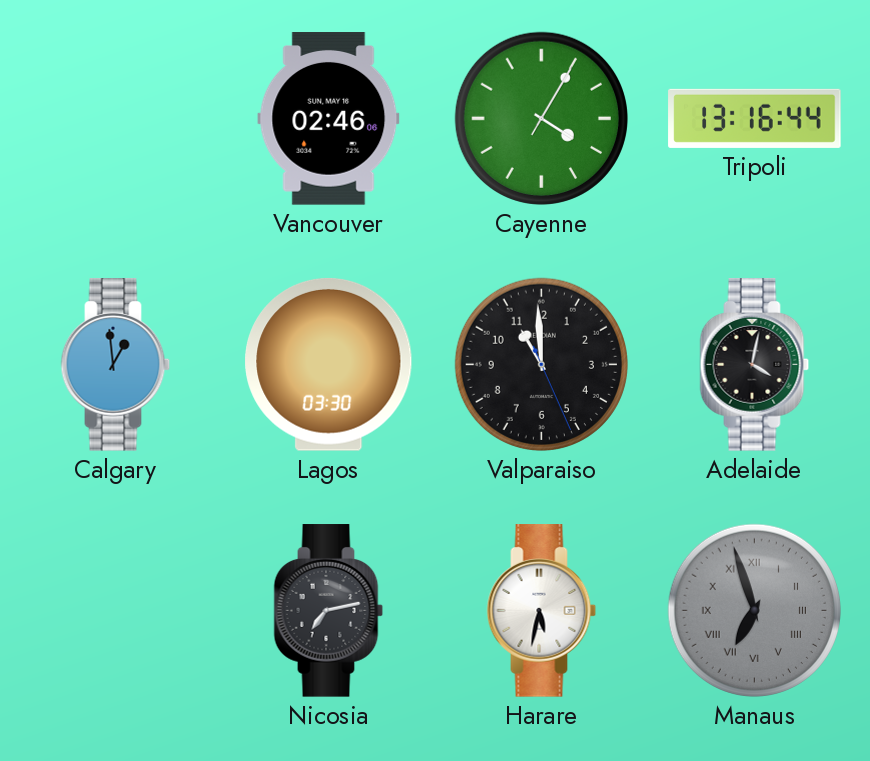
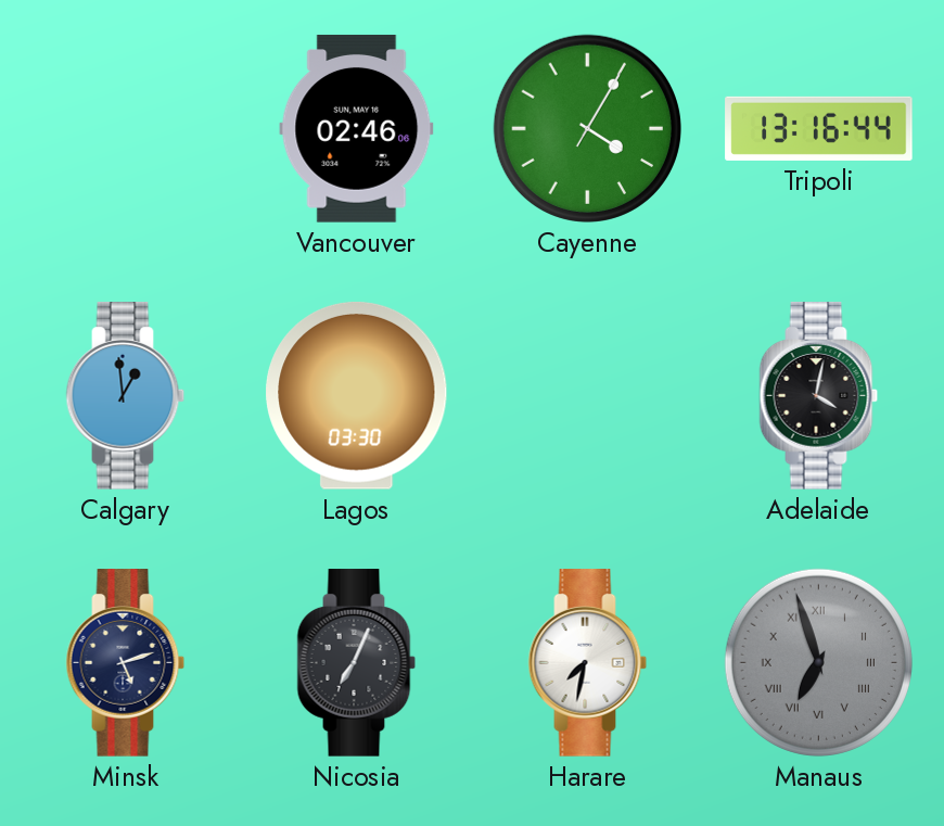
Valparaiso: 10:59 -> none
Minsk: none -> 5:12
Nicosia: 7:13 -> 7:04
Harare: 5:32 -> 7:32
